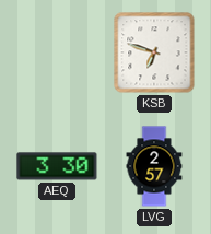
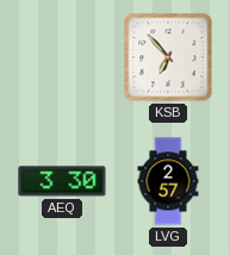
KSB: 6:48 -> 6:53
